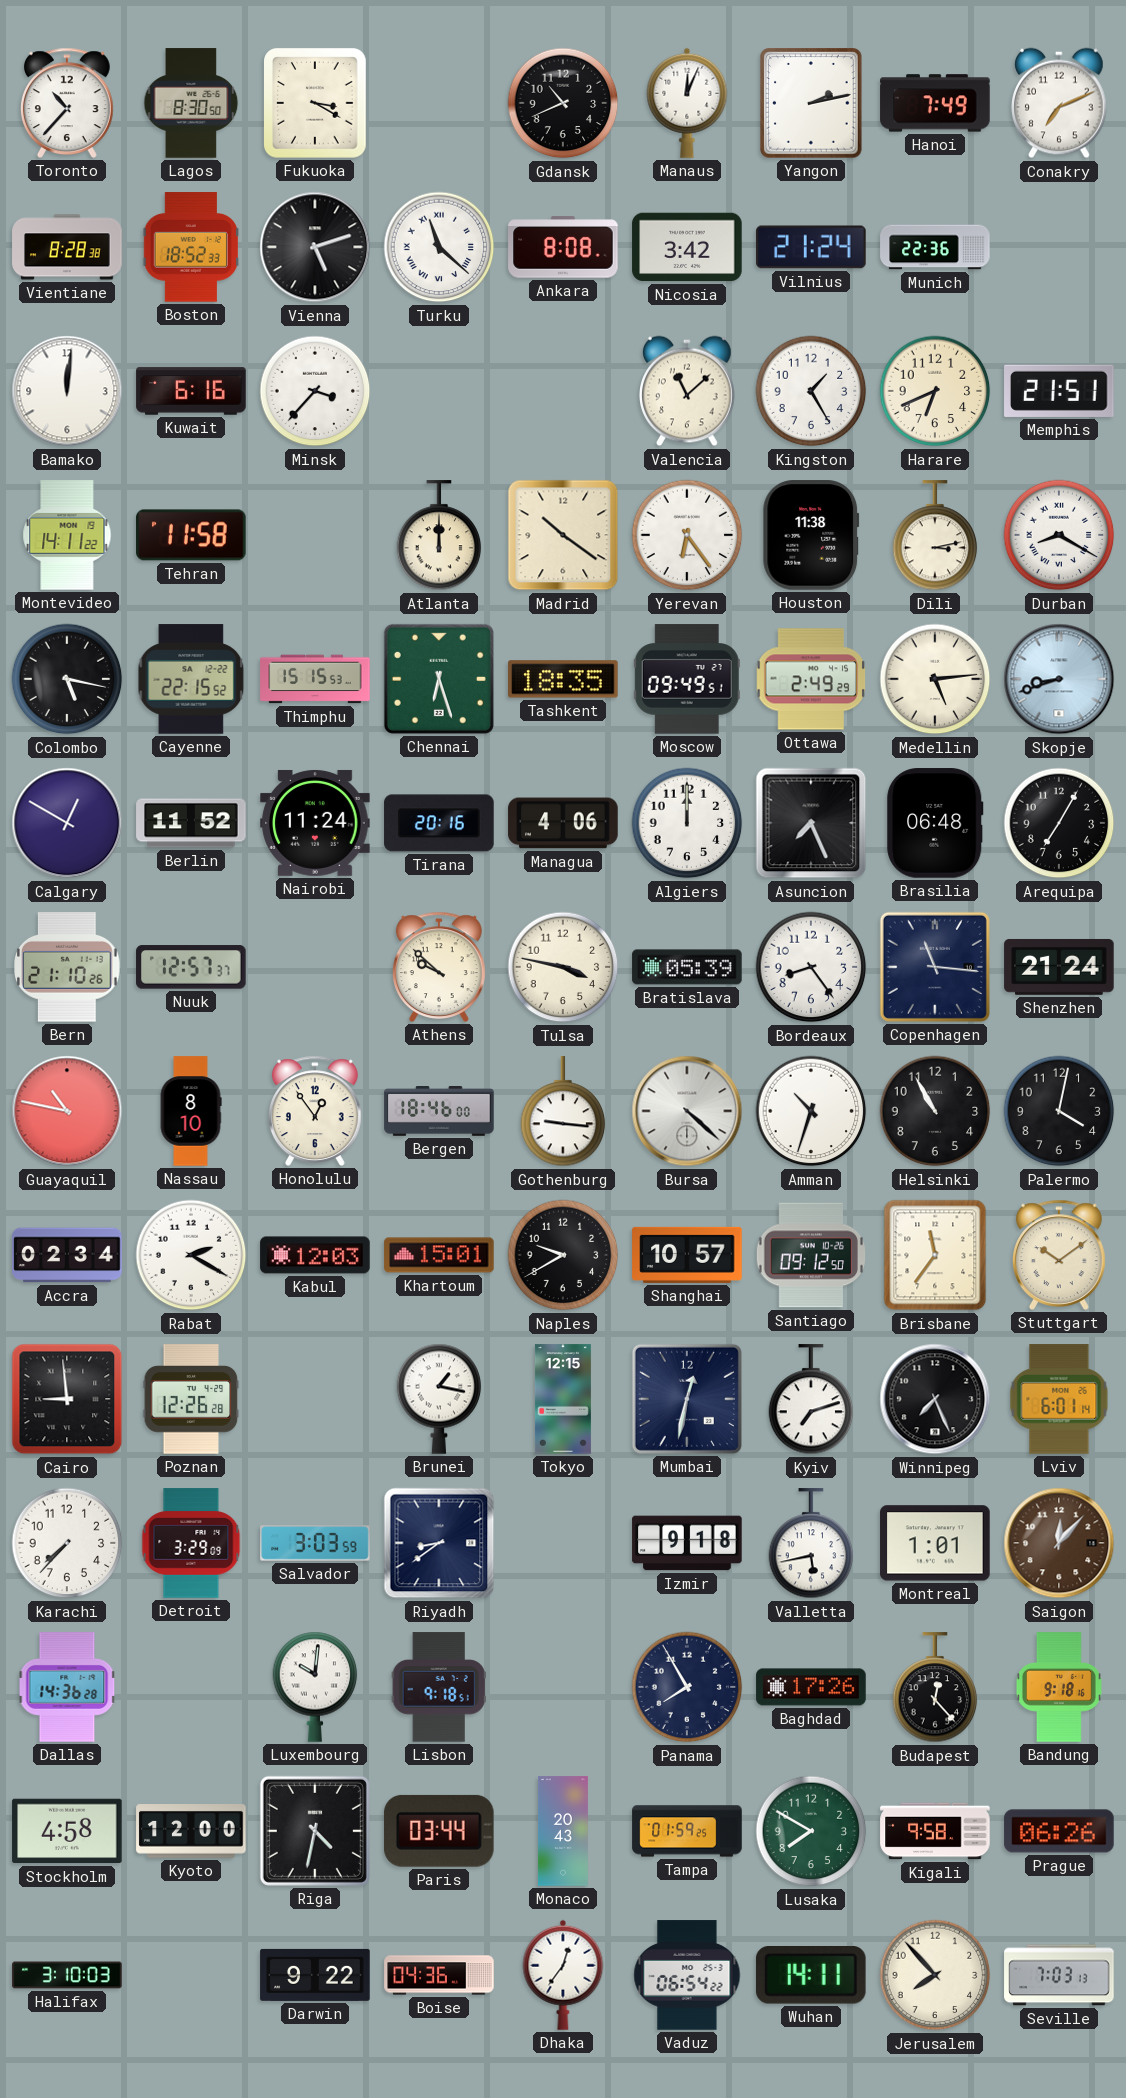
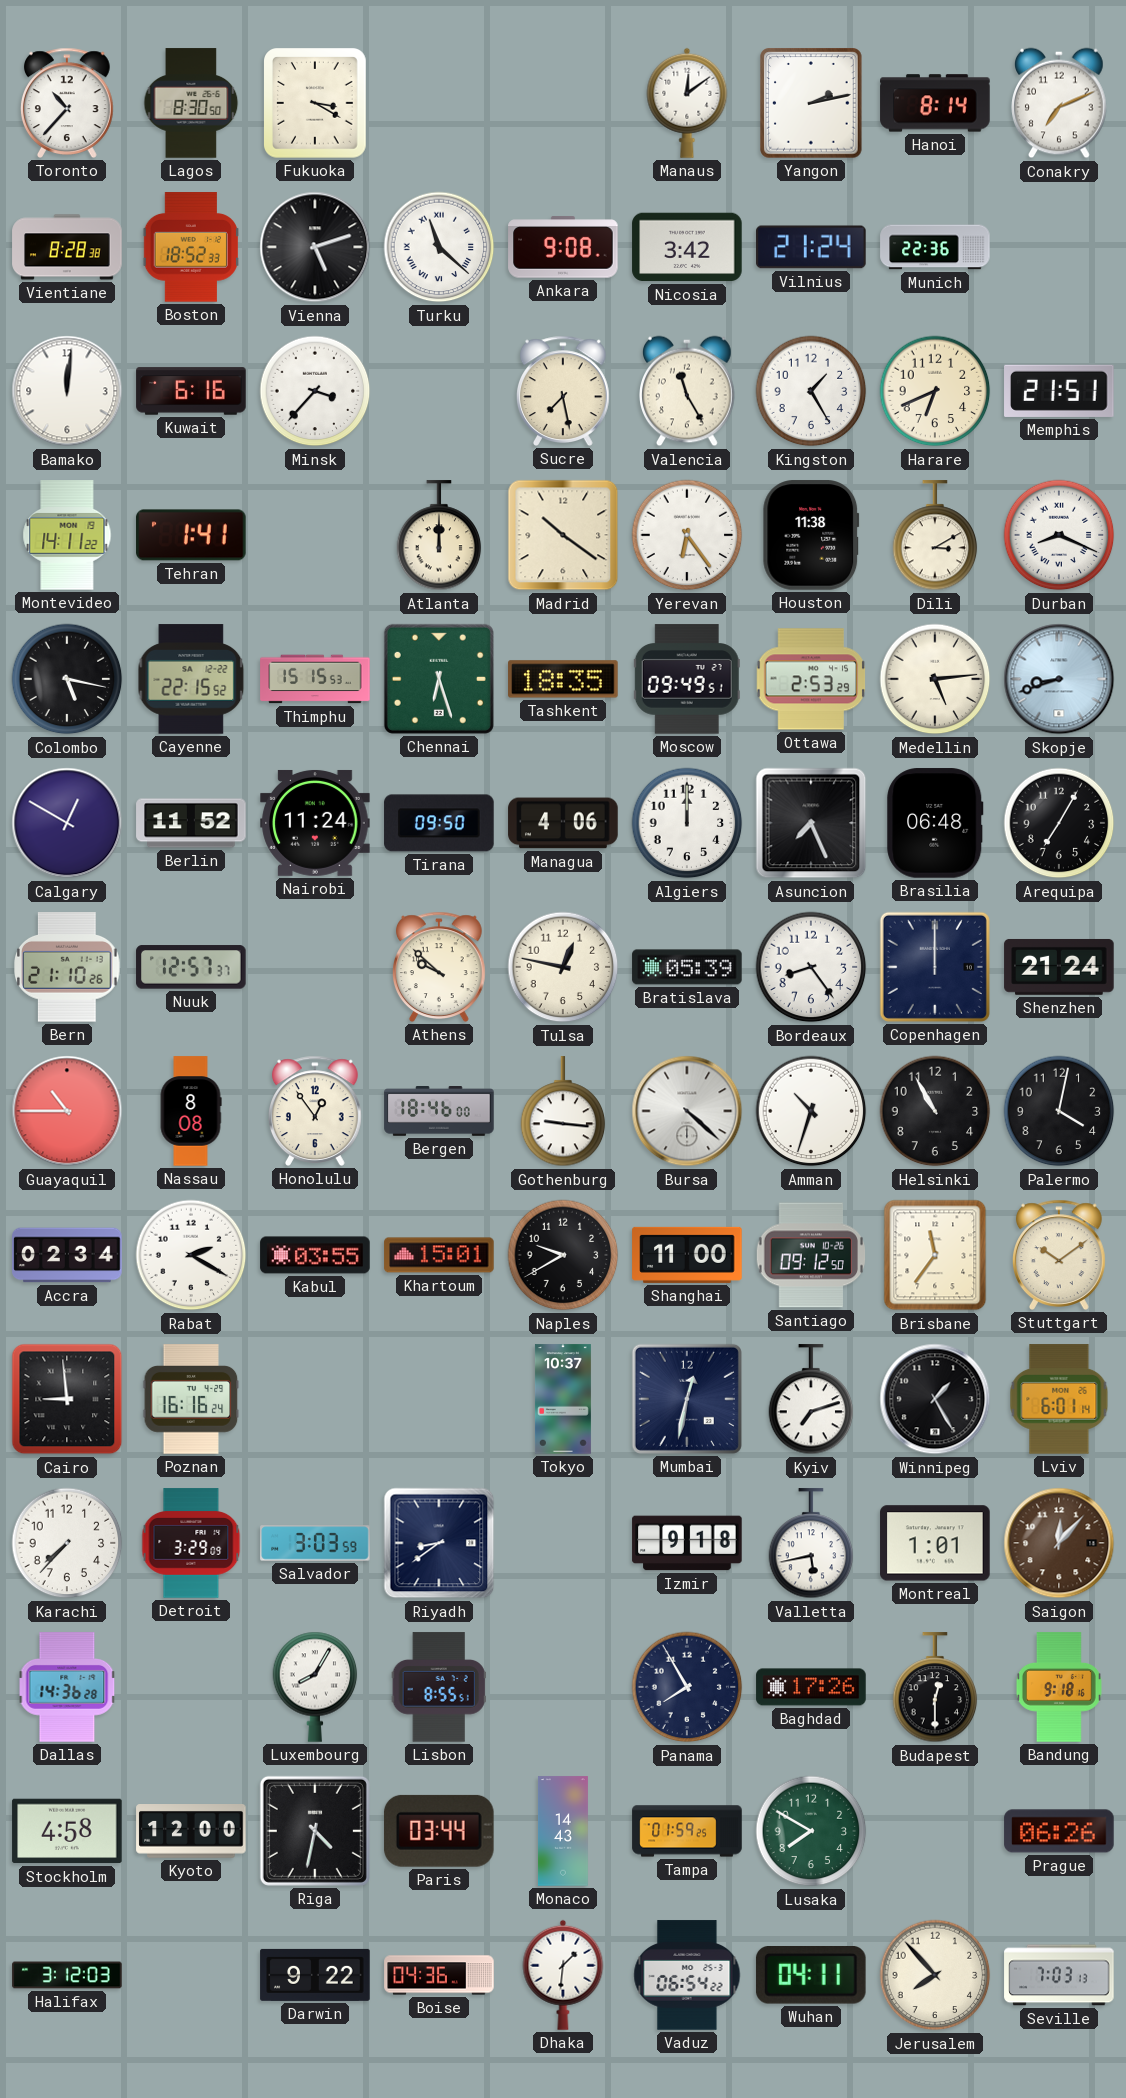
Gdansk: 10:41 -> none
Manaus: 12:04 -> 12:09
Hanoi: 7:49 -> 8:14
Ankara: 8:08 -> 9:08
Sucre: none -> 7:28
Valencia: 11:08 -> 11:25
Tehran: 11:58 -> 1:41
Dili: 3:13 -> 3:10
Durban: 8:20 -> 8:19
Ottawa: 2:49 -> 2:53
Tirana: 20:16 -> 09:50
Tulsa: 3:47 -> 12:47
Copenhagen: 11:16 -> 12:00
Guayaquil: 10:47 -> 10:45
Nassau: 8:10 -> 8:08
Kabul: 12:03 -> 03:55
Shanghai: 10:57 -> 11:00
Poznan: 12:26 -> 16:16
Brunei: 1:17 -> none
Tokyo: 12:15 -> 10:37
Winnipeg: 7:26 -> 1:25
Luxembourg: 10:01 -> 8:05
Lisbon: 9:18 -> 8:55
Budapest: 12:23 -> 12:30
Monaco: 20:43 -> 14:43
Kigali: 9:58 -> none
Halifax: 3:10 -> 3:12
Dhaka: 12:36 -> 1:31
Wuhan: 14:11 -> 04:11
